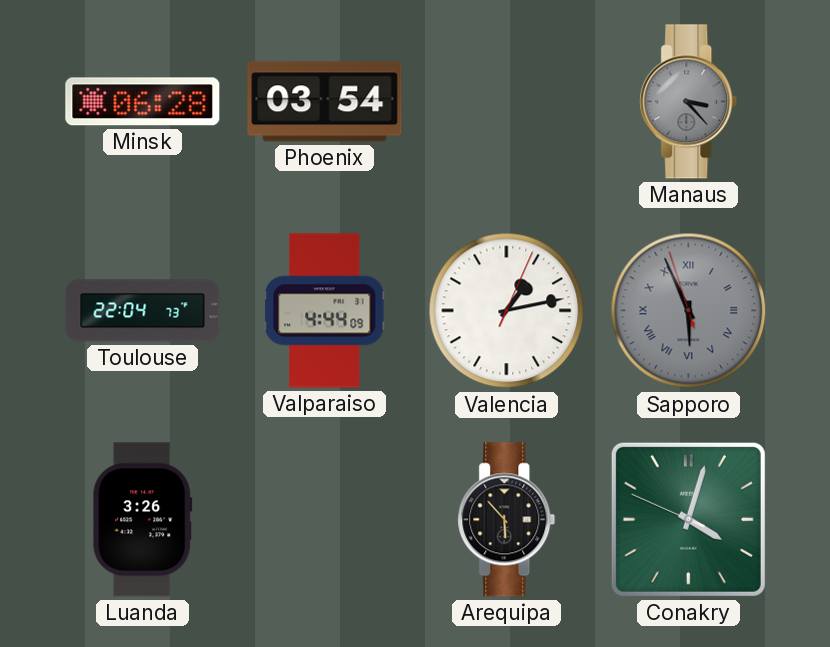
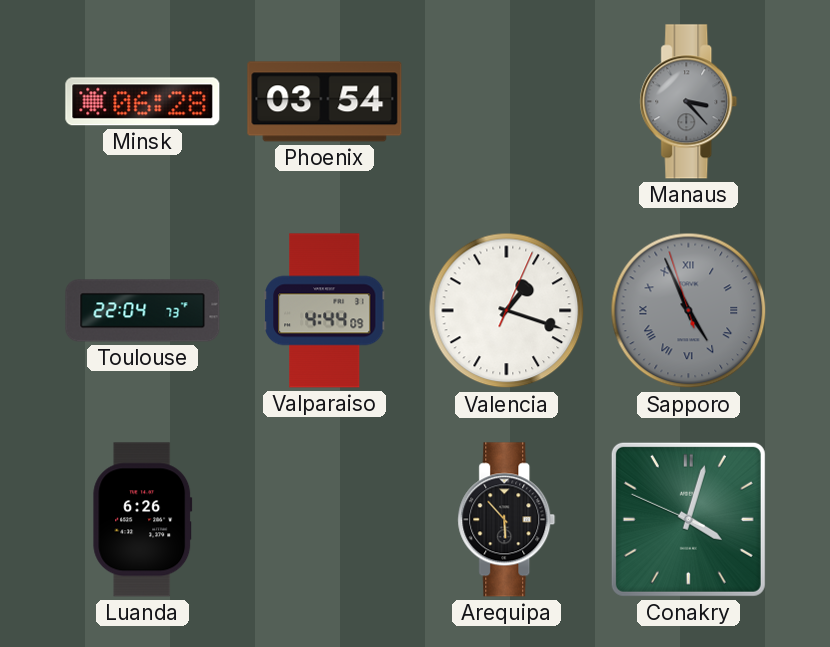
Valencia: 1:13 -> 1:18
Sapporo: 5:55 -> 4:55
Luanda: 3:26 -> 6:26
